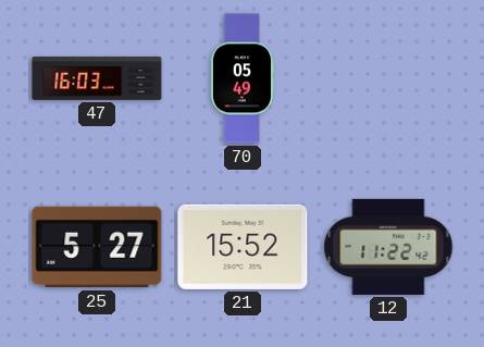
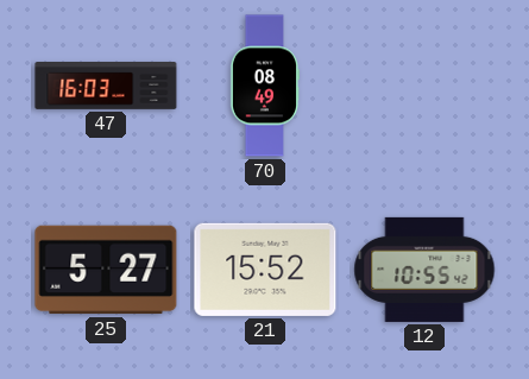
70: 05:49 -> 08:49
12: 11:22 -> 10:55
